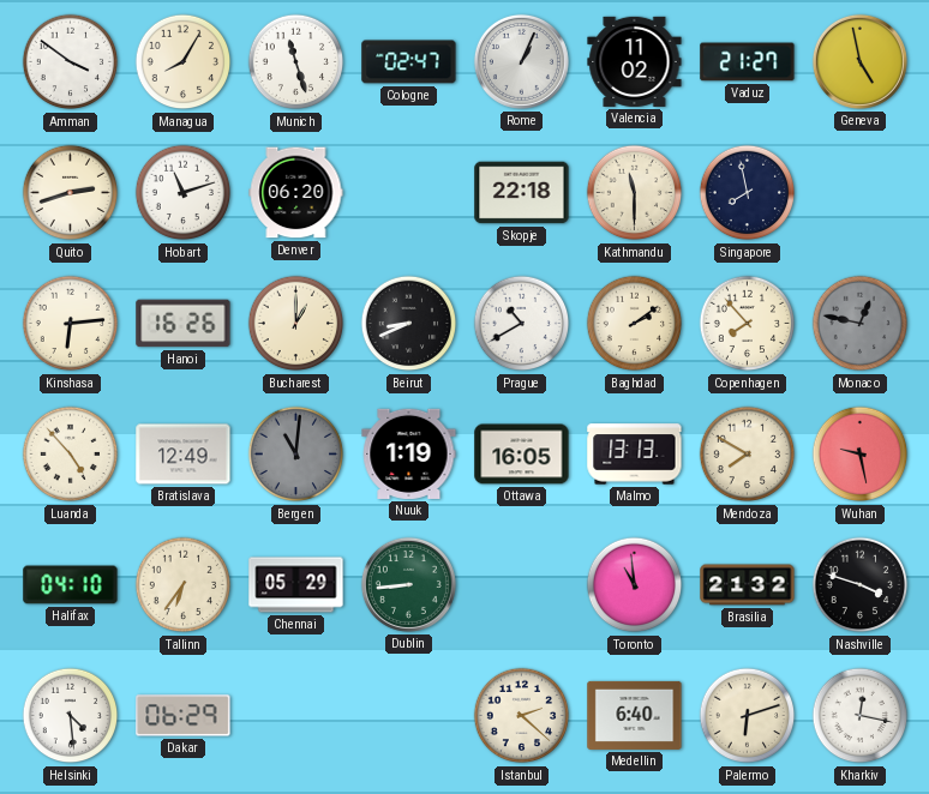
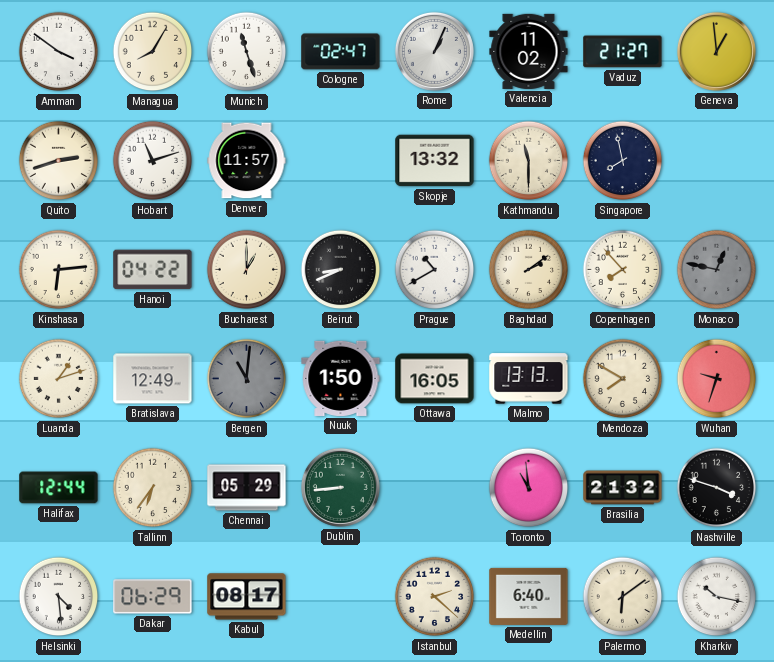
Geneva: 4:58 -> 12:59
Denver: 06:20 -> 11:57
Skopje: 22:18 -> 13:32
Hanoi: 16:26 -> 04:22
Luanda: 4:53 -> 1:12
Nuuk: 1:19 -> 1:50
Wuhan: 9:28 -> 9:33
Halifax: 04:10 -> 12:44
Kabul: none -> 08:17
Palermo: 6:12 -> 6:09
Kharkiv: 12:17 -> 10:17
